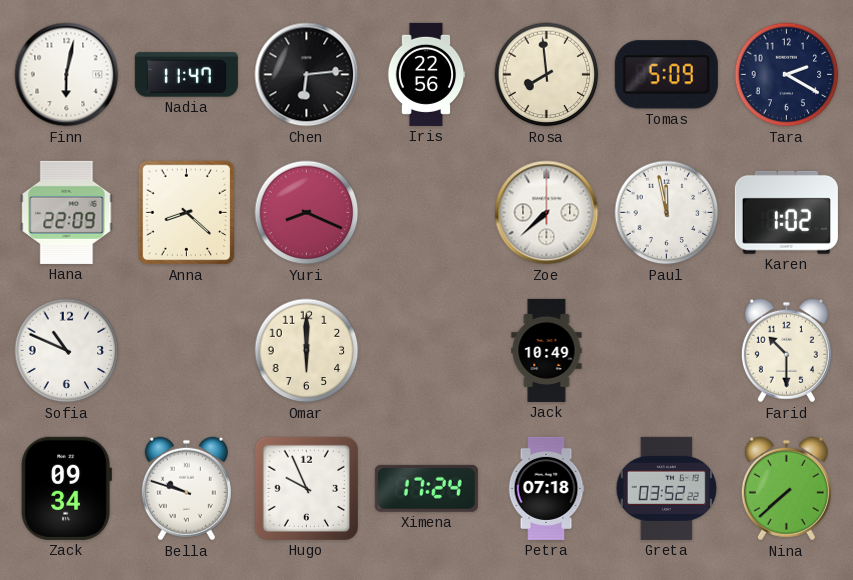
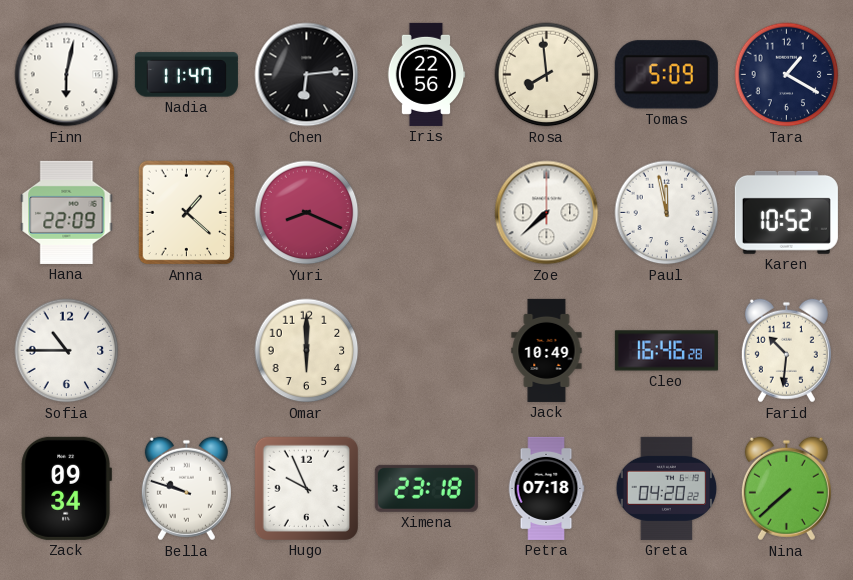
Tara: 2:20 -> 1:20
Anna: 8:22 -> 1:22
Karen: 1:02 -> 10:52
Sofia: 10:49 -> 10:45
Cleo: none -> 16:46
Farid: 10:30 -> 10:31
Ximena: 17:24 -> 23:18
Greta: 03:52 -> 04:20
